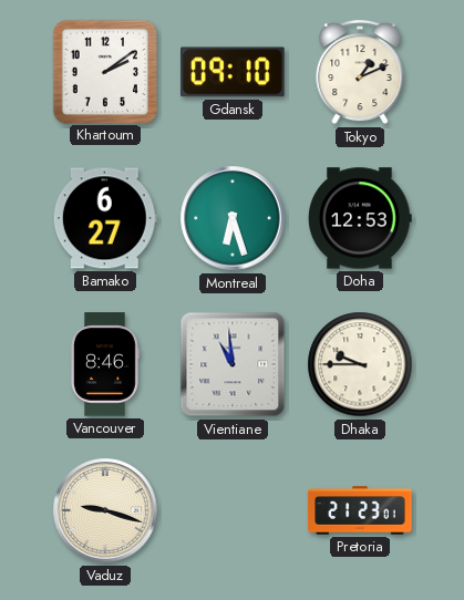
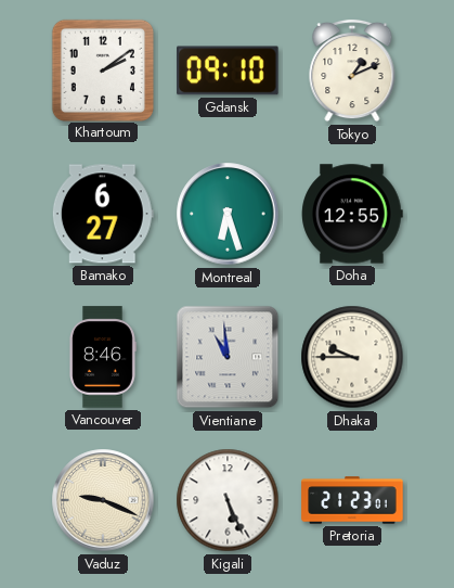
Doha: 12:53 -> 12:55
Vaduz: 9:18 -> 9:19
Kigali: none -> 5:26
